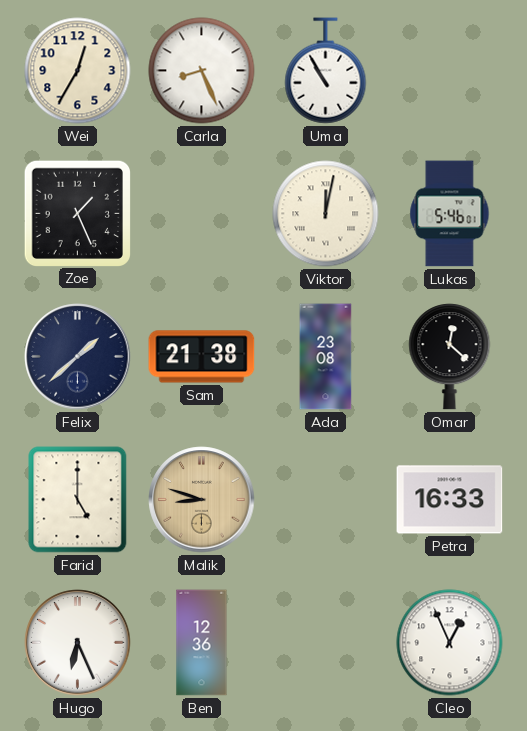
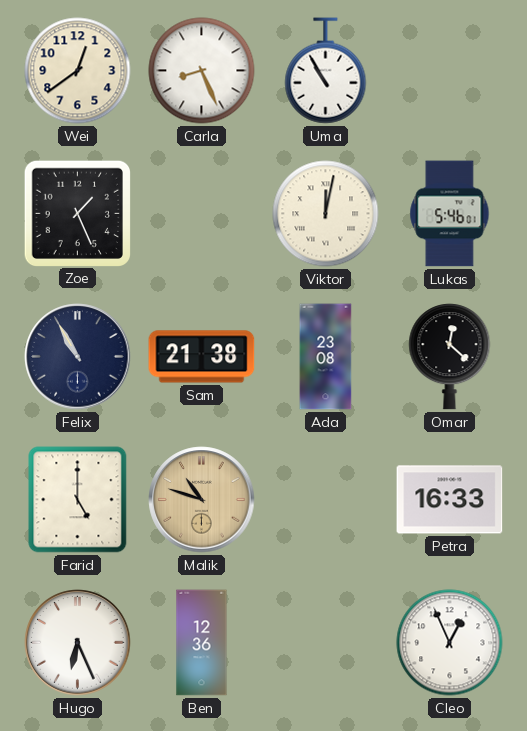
Wei: 12:35 -> 12:39
Felix: 1:38 -> 10:55
Malik: 8:48 -> 10:48
